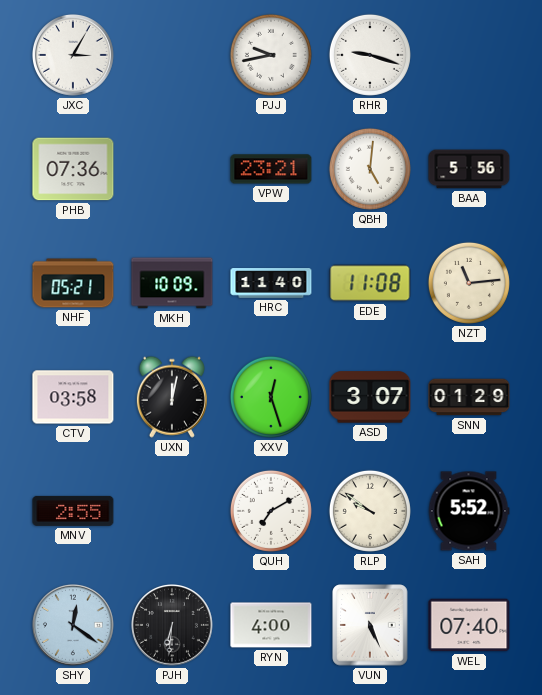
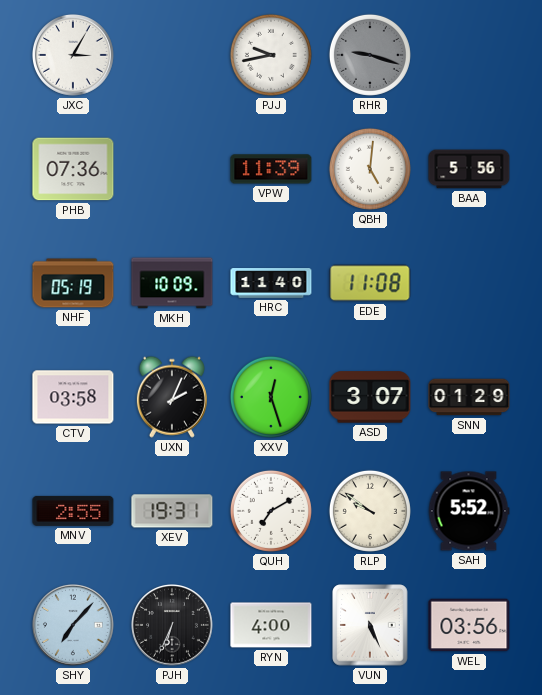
RHR dial: white -> grey
VPW: 23:21 -> 11:39
NHF: 05:21 -> 05:19
NZT: 11:14 -> none
UXN: 12:02 -> 2:04
XEV: none -> 19:31
SHY: 12:21 -> 7:07
PJH: 6:31 -> 6:34
WEL: 07:40 -> 03:56
